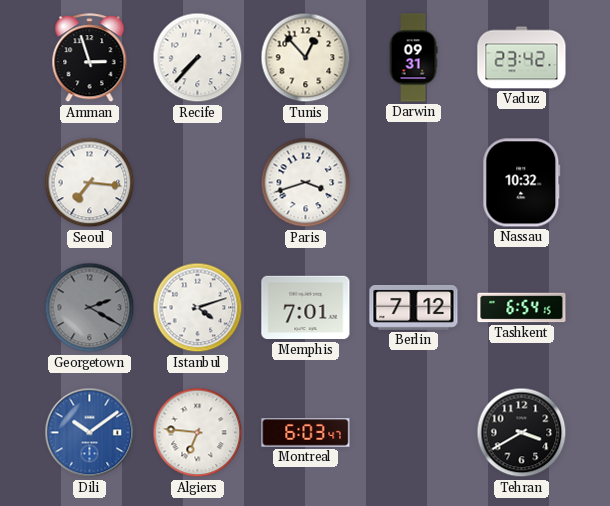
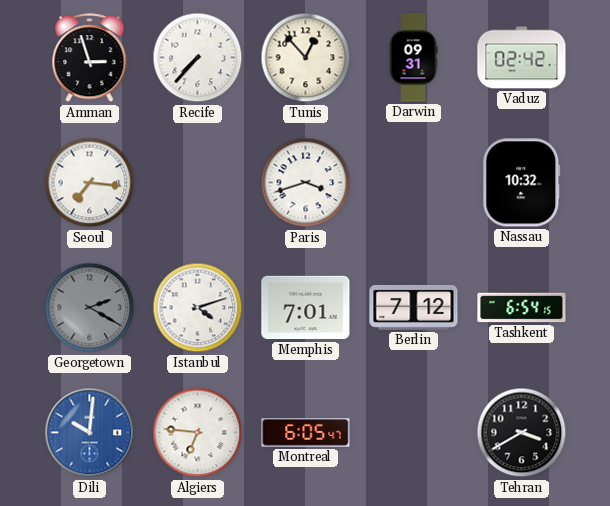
Vaduz: 23:42 -> 02:42
Dili: 10:09 -> 10:01
Montreal: 6:03 -> 6:05
